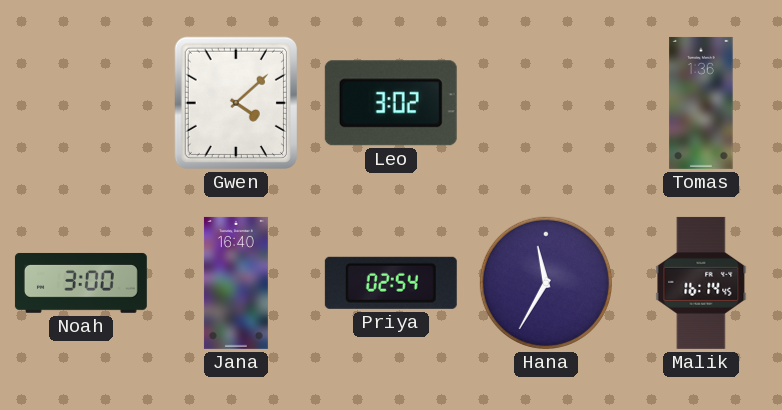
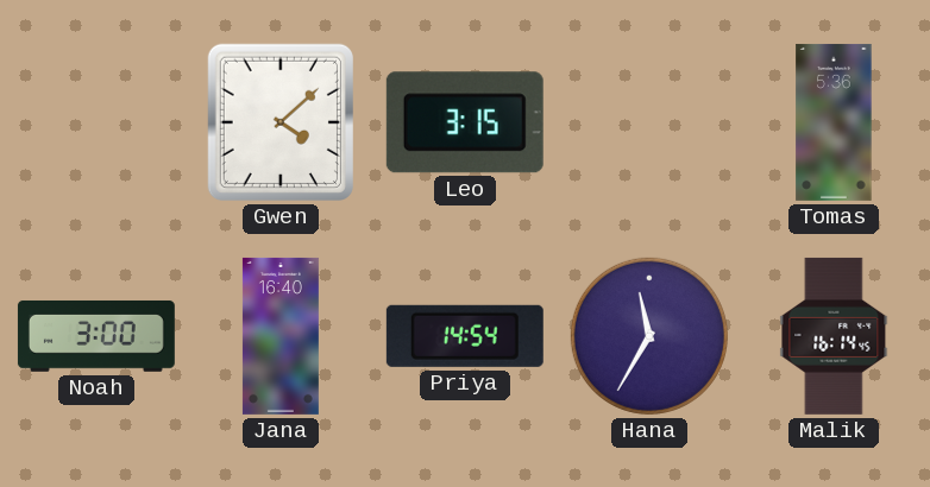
Leo: 3:02 -> 3:15
Tomas: 1:36 -> 5:36
Priya: 02:54 -> 14:54
